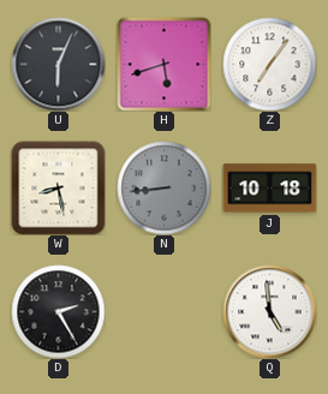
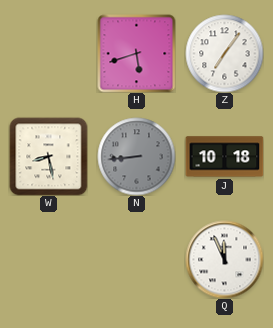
U: 6:04 -> none
D: 2:25 -> none
Q: 4:59 -> 11:56
